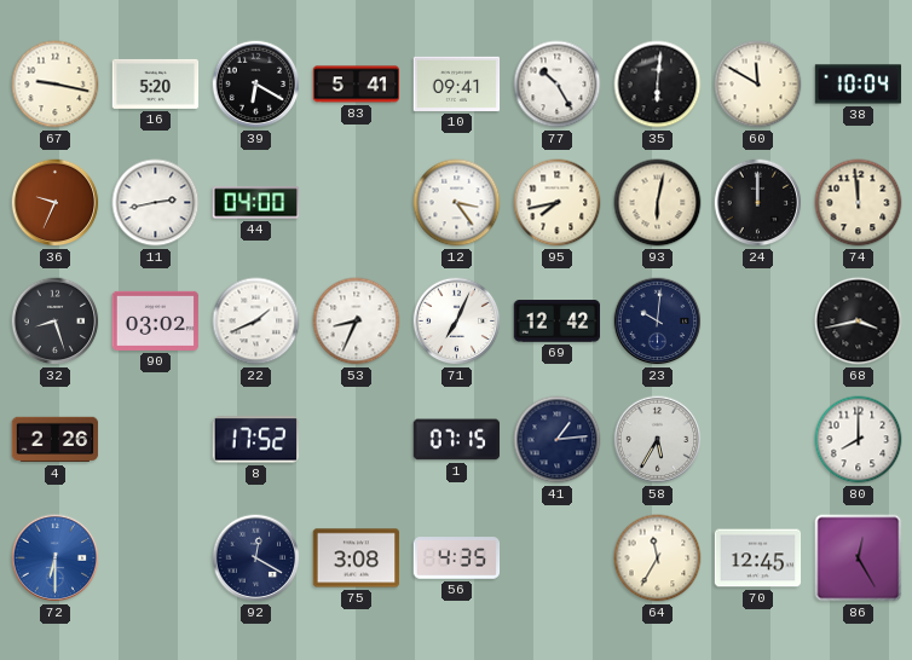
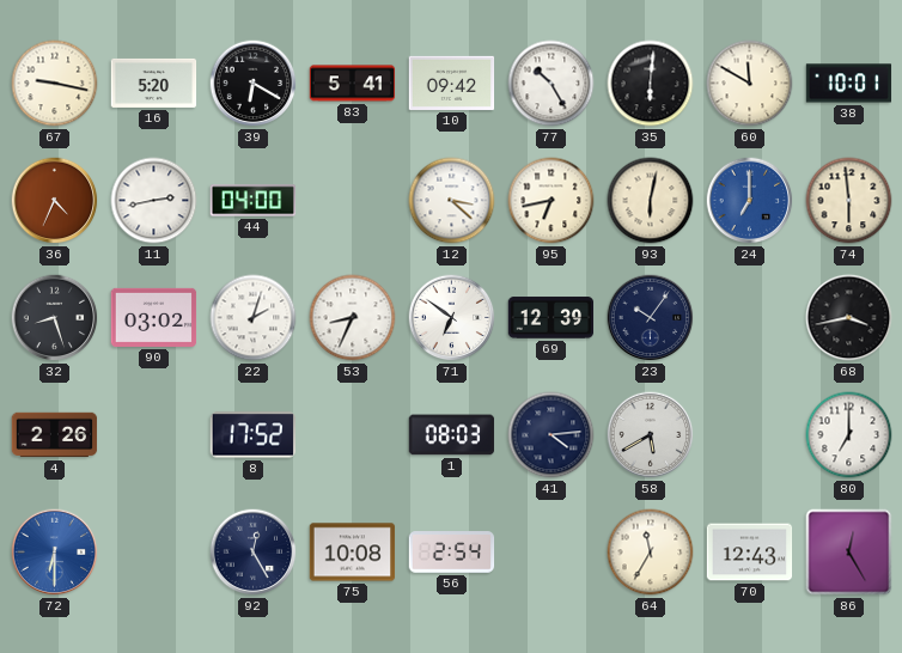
10: 09:41 -> 09:42
38: 10:04 -> 10:01
36: 9:34 -> 4:34
12: 3:24 -> 3:22
95: 7:43 -> 6:43
24: 12:00 -> 7:00
24 dial: black -> blue
74: 11:59 -> 5:59
22: 1:41 -> 2:03
71: 7:04 -> 6:51
69: 12:42 -> 12:39
23: 10:01 -> 10:06
1: 07:15 -> 08:03
41: 1:14 -> 4:14
58: 5:35 -> 5:40
80: 8:00 -> 7:00
92: 12:20 -> 12:25
75: 3:08 -> 10:08
56: 4:35 -> 2:54
70: 12:45 -> 12:43
